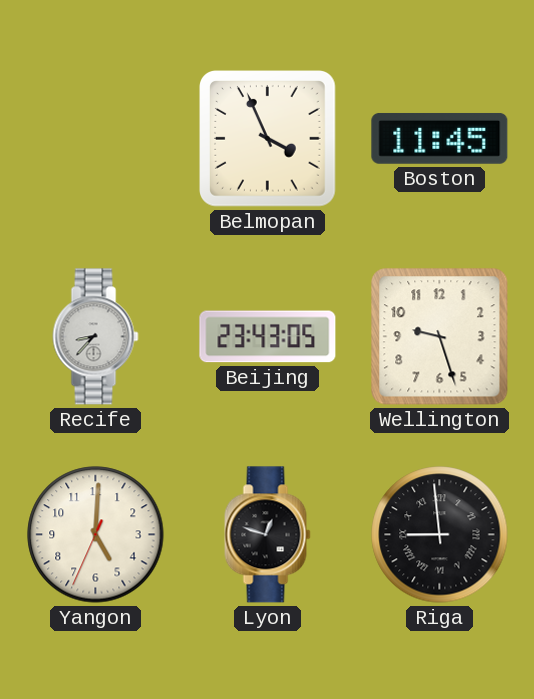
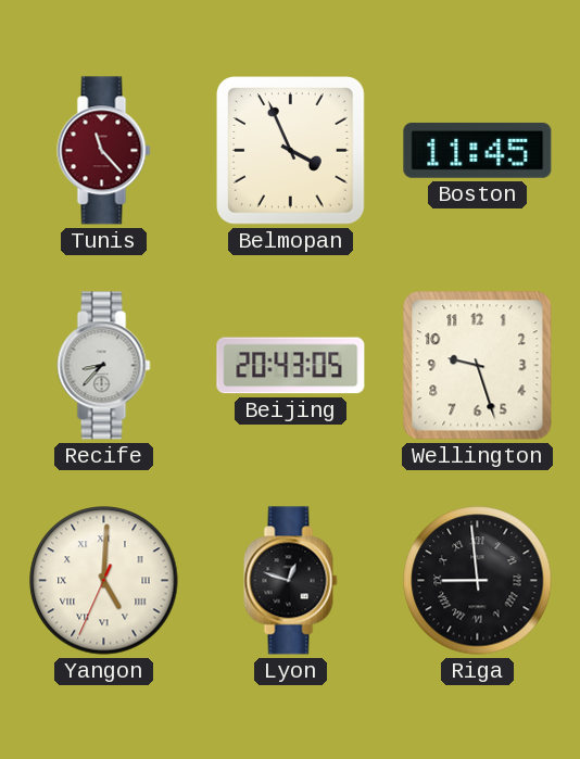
Tunis: none -> 11:23
Beijing: 23:43 -> 20:43
Yangon numerals: Arabic -> Roman
